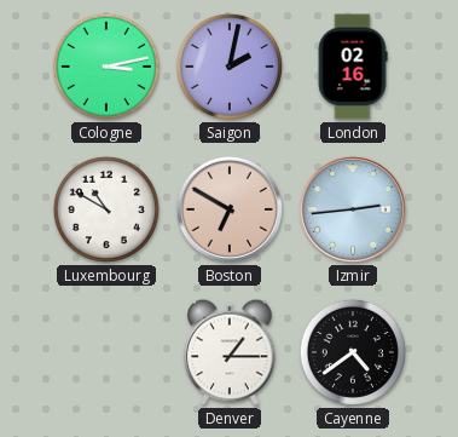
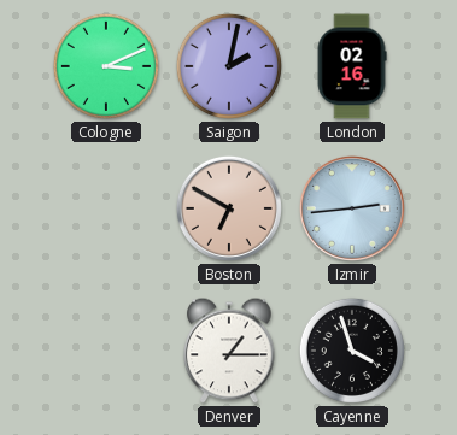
Cologne: 3:13 -> 3:11
Luxembourg: 10:50 -> none
Cayenne: 4:39 -> 3:57
